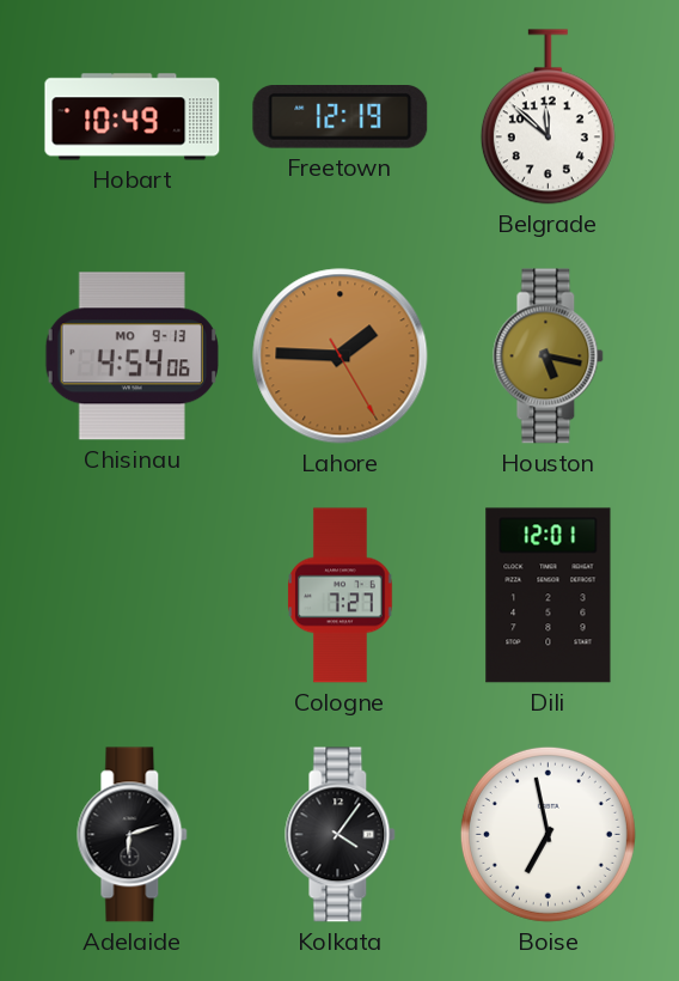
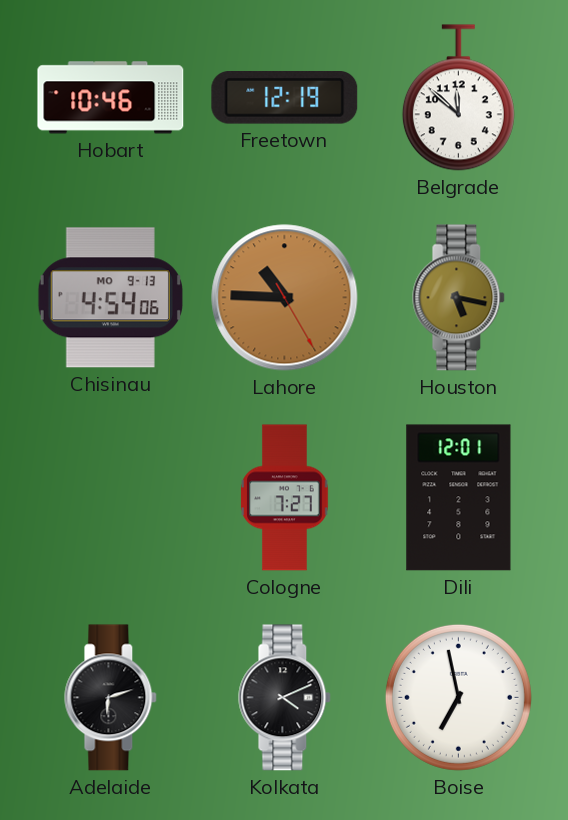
Hobart: 10:49 -> 10:46
Lahore: 1:45 -> 10:45
Kolkata: 4:06 -> 4:11
